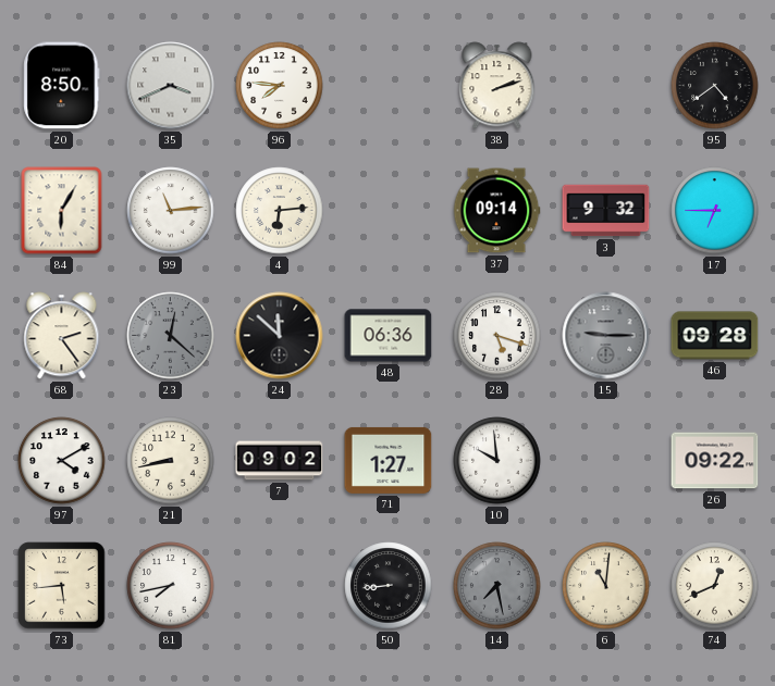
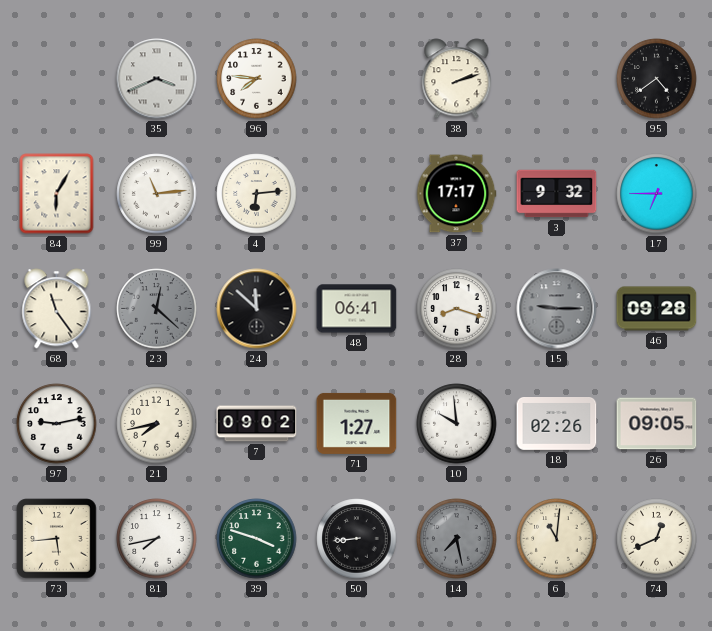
20: 8:50 -> none
37: 09:14 -> 17:17
68: 2:24 -> 11:24
48: 06:36 -> 06:41
28: 5:18 -> 8:18
97: 4:10 -> 9:13
21: 8:43 -> 7:43
18: none -> 02:26
26: 09:22 -> 09:05
39: none -> 3:48
